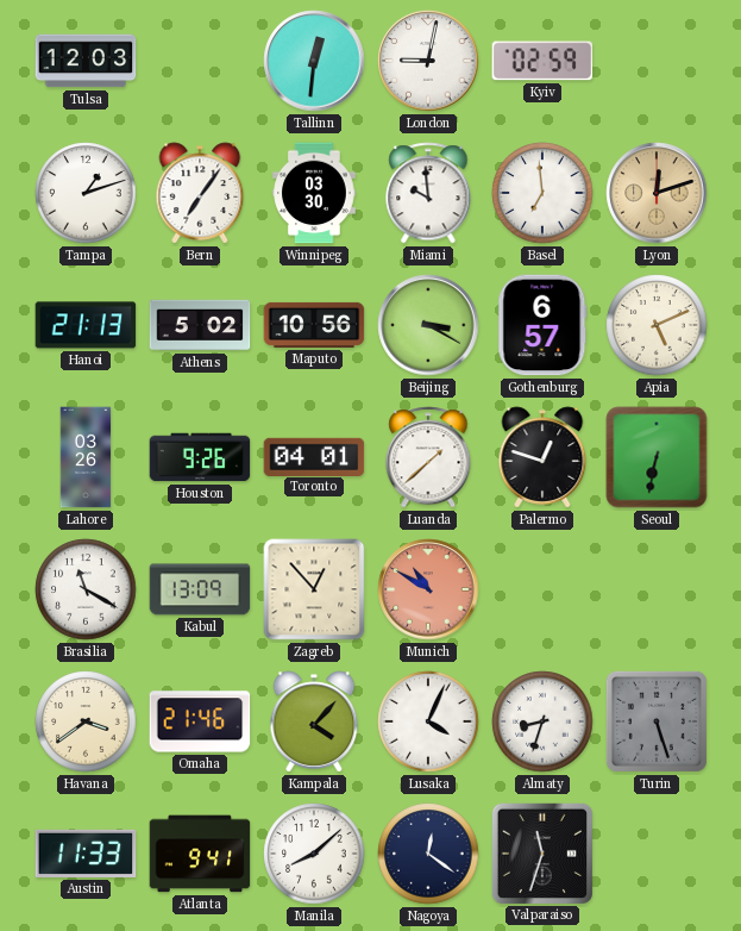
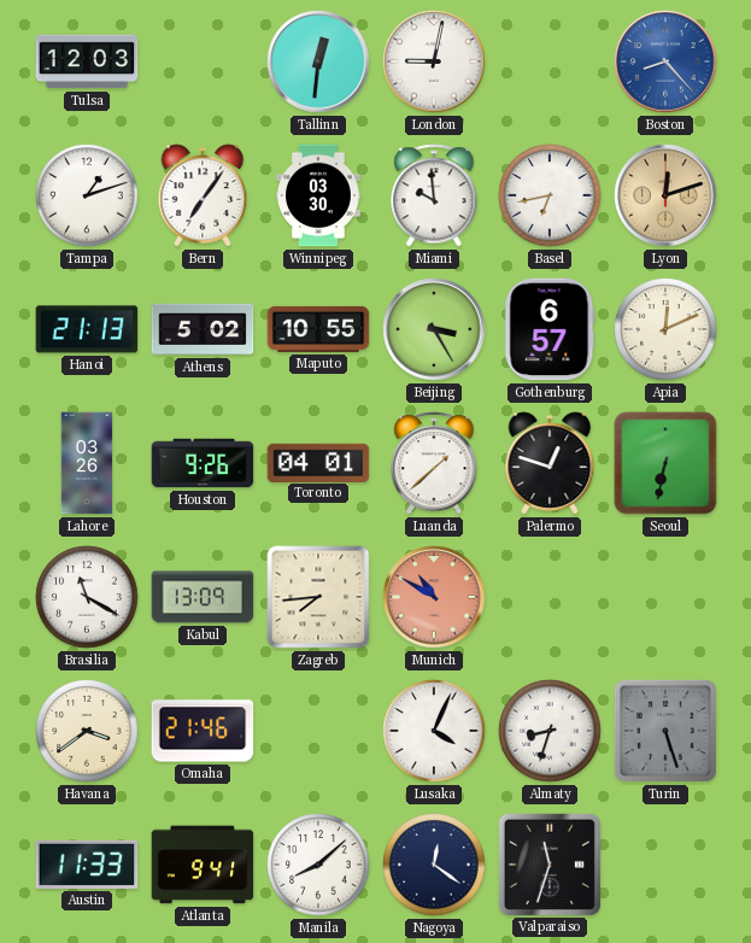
Kyiv: 02:59 -> none
Boston: none -> 8:23
Basel: 6:59 -> 6:43
Maputo: 10:56 -> 10:55
Beijing: 3:20 -> 3:25
Apia: 5:11 -> 12:11
Zagreb: 12:53 -> 7:44
Kampala: 4:07 -> none
